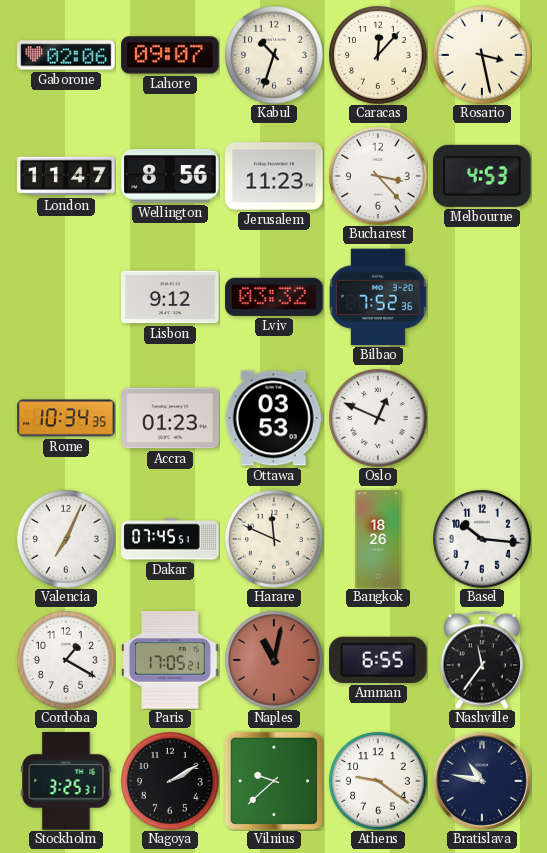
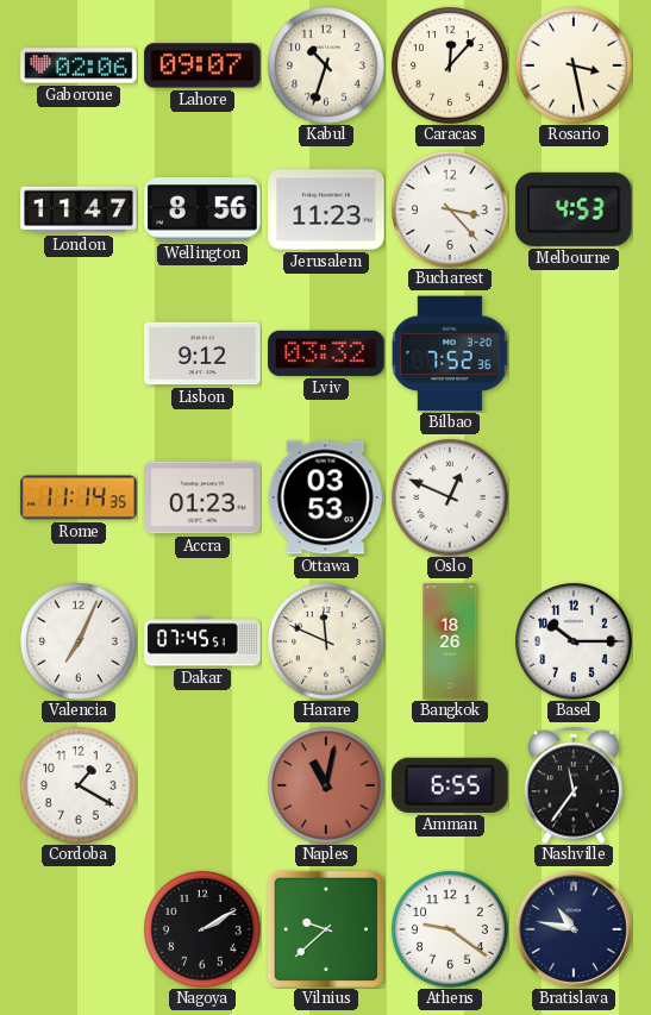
Rome: 10:34 -> 11:14
Basel: 10:16 -> 10:15
Paris: 17:05 -> none
Stockholm: 3:25 -> none
